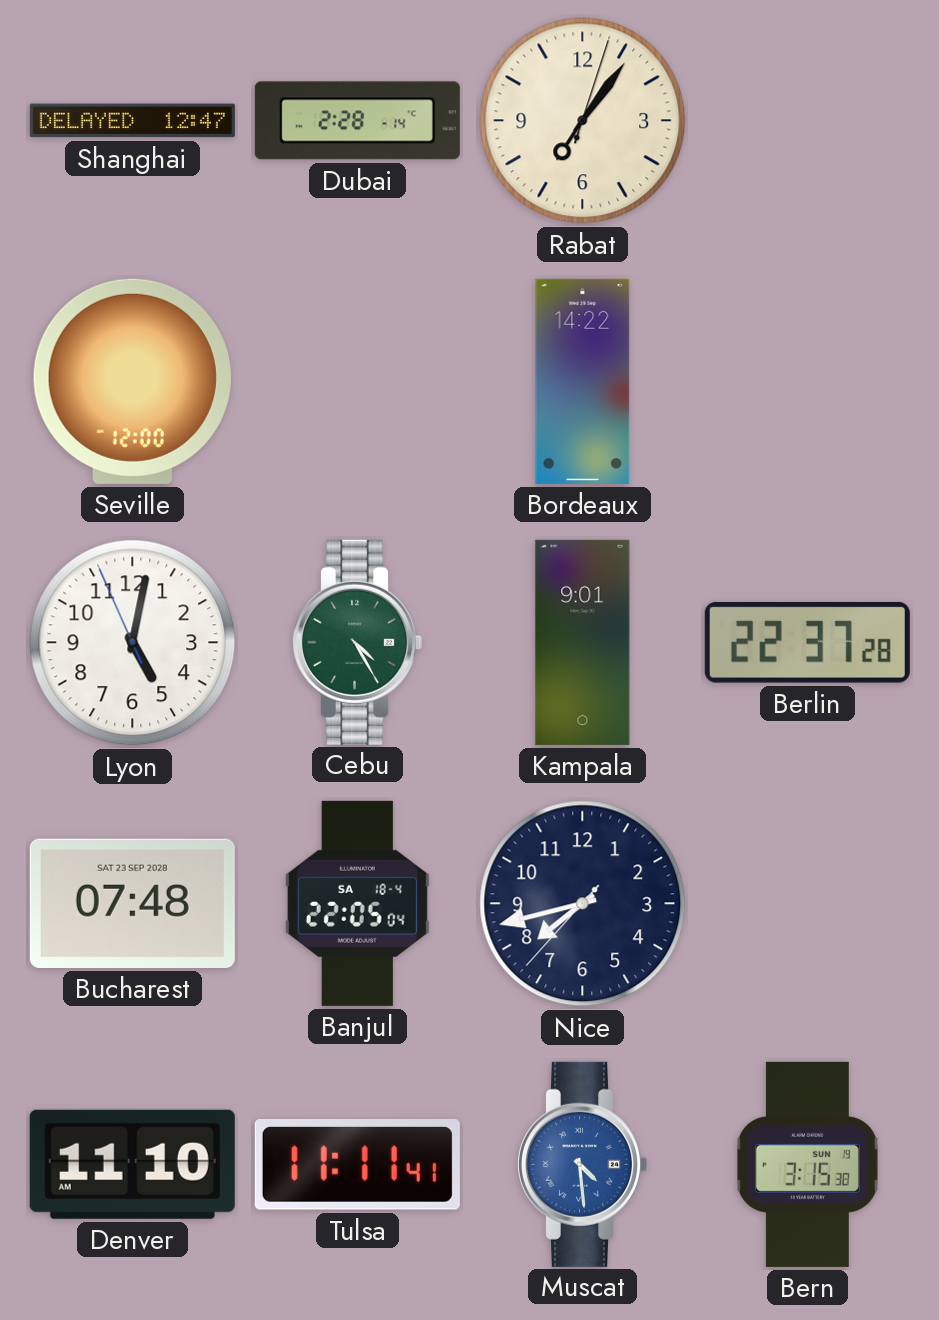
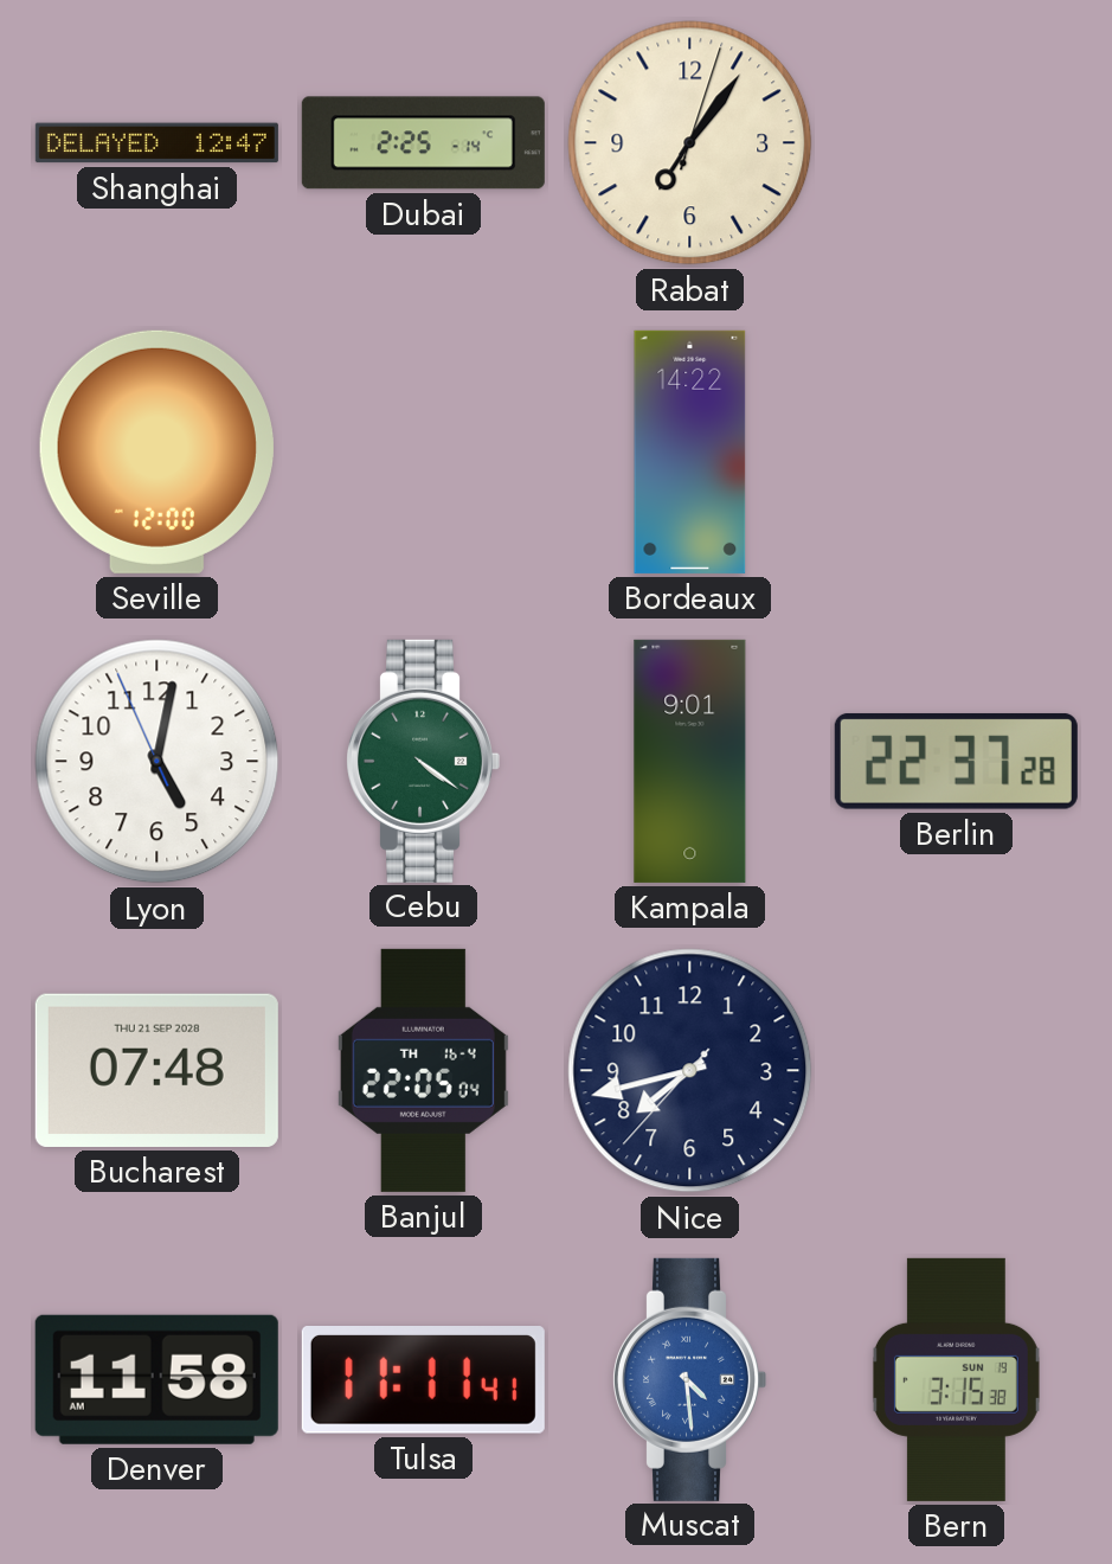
Dubai: 2:28 -> 2:25
Cebu: 4:25 -> 4:21
Bucharest date: SAT 23 SEP 2028 -> THU 21 SEP 2028
Banjul date: SA 18-4 -> TH 16-4
Denver: 11:10 -> 11:58
